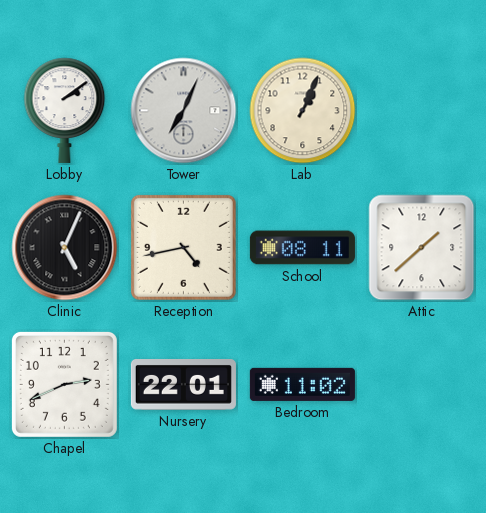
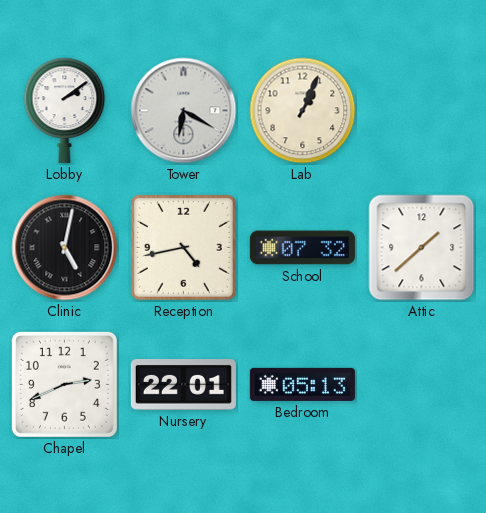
Tower: 7:04 -> 6:20
Clinic: 5:04 -> 5:02
School: 08:11 -> 07:32
Bedroom: 11:02 -> 05:13
